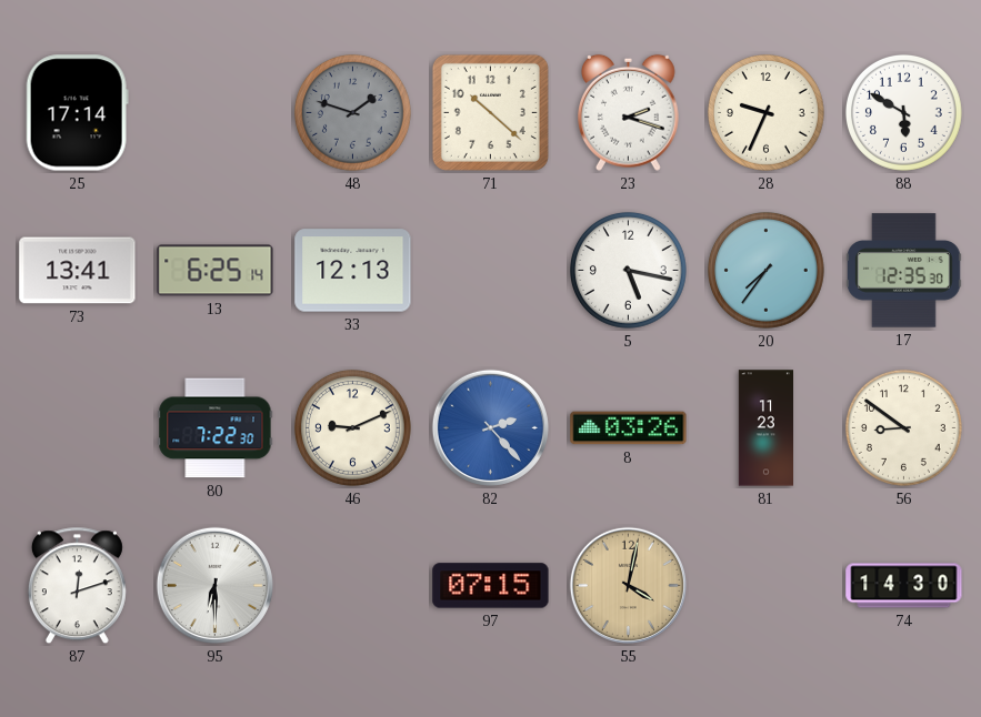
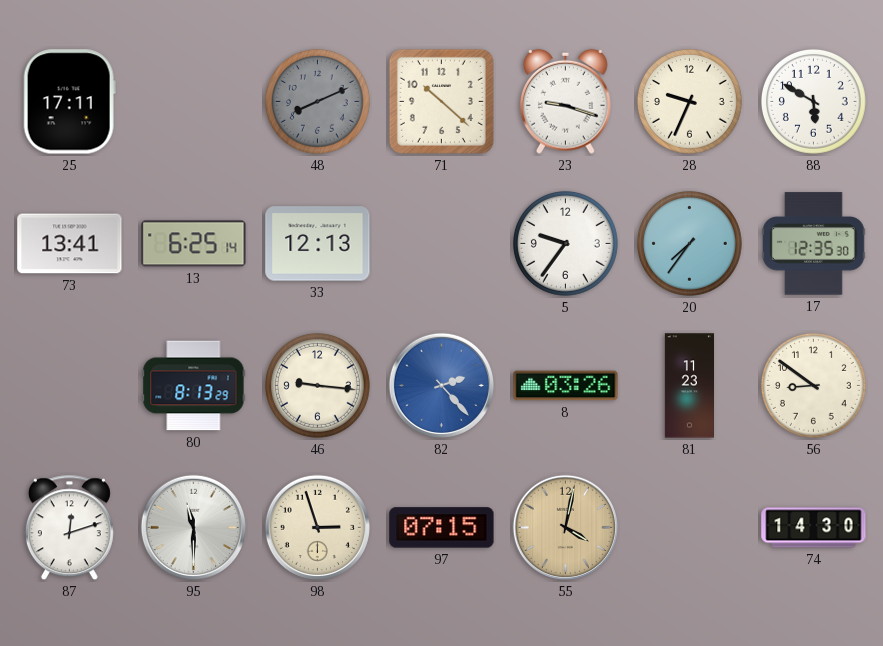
25: 17:14 -> 17:11
48: 1:48 -> 8:11
23: 2:18 -> 9:18
5: 5:17 -> 9:36
80: 7:22 -> 8:13
46: 9:11 -> 9:16
95: 6:30 -> 11:30
98: none -> 2:57
